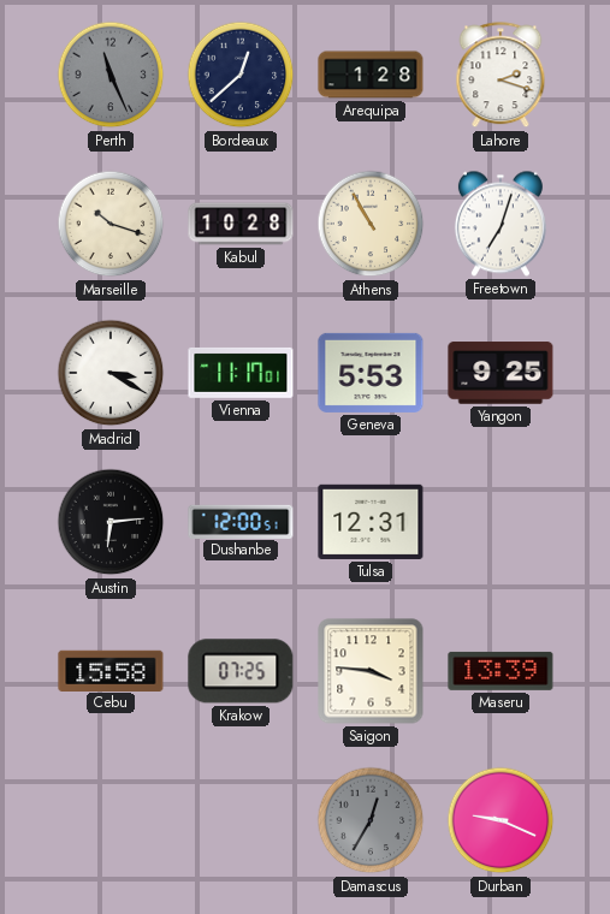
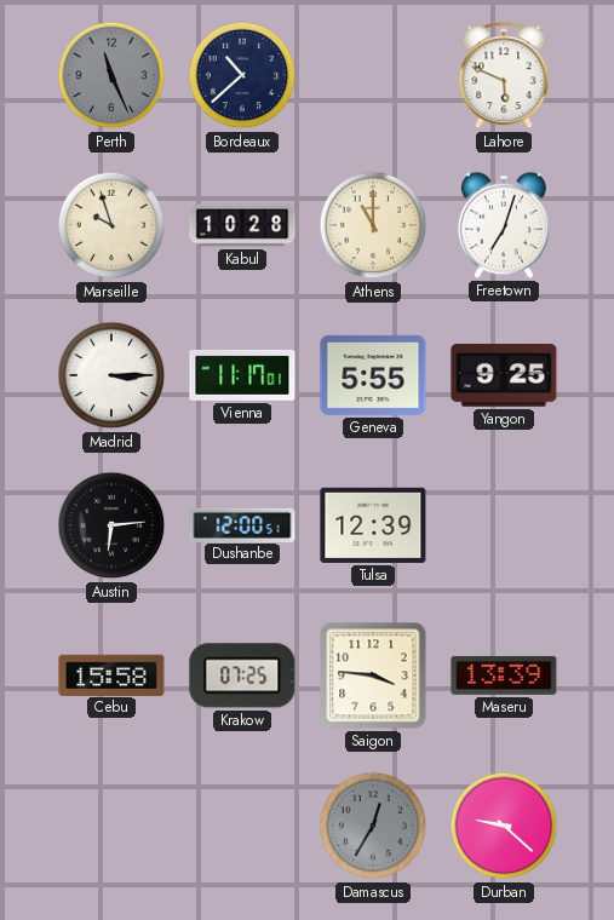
Bordeaux: 12:38 -> 10:38
Arequipa: 1:28 -> none
Lahore: 2:18 -> 5:49
Marseille: 10:18 -> 9:57
Athens: 10:55 -> 11:00
Madrid: 3:20 -> 3:15
Geneva: 5:53 -> 5:55
Tulsa: 12:31 -> 12:39
Durban: 9:19 -> 9:22
